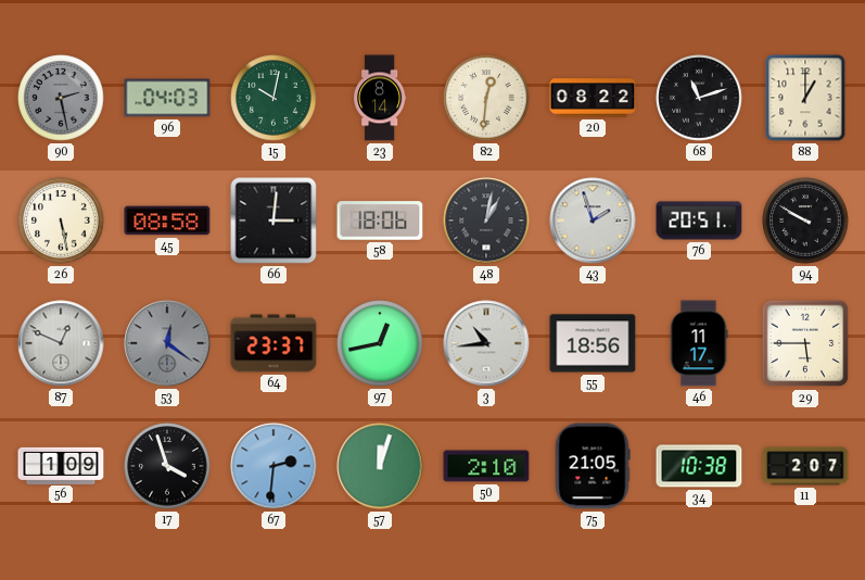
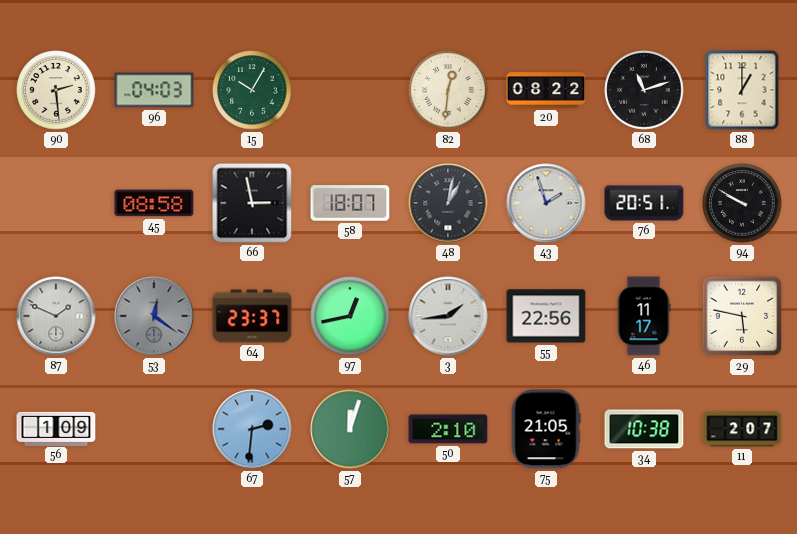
90: 2:28 -> 2:29
90 dial: grey -> cream
15: 10:02 -> 10:05
23: 8:14 -> none
26: 5:28 -> none
66: 3:01 -> 2:58
58: 18:06 -> 18:07
87: 12:49 -> 1:49
3: 10:44 -> 1:44
55: 18:56 -> 22:56
29: 5:45 -> 5:47
17: 3:57 -> none
